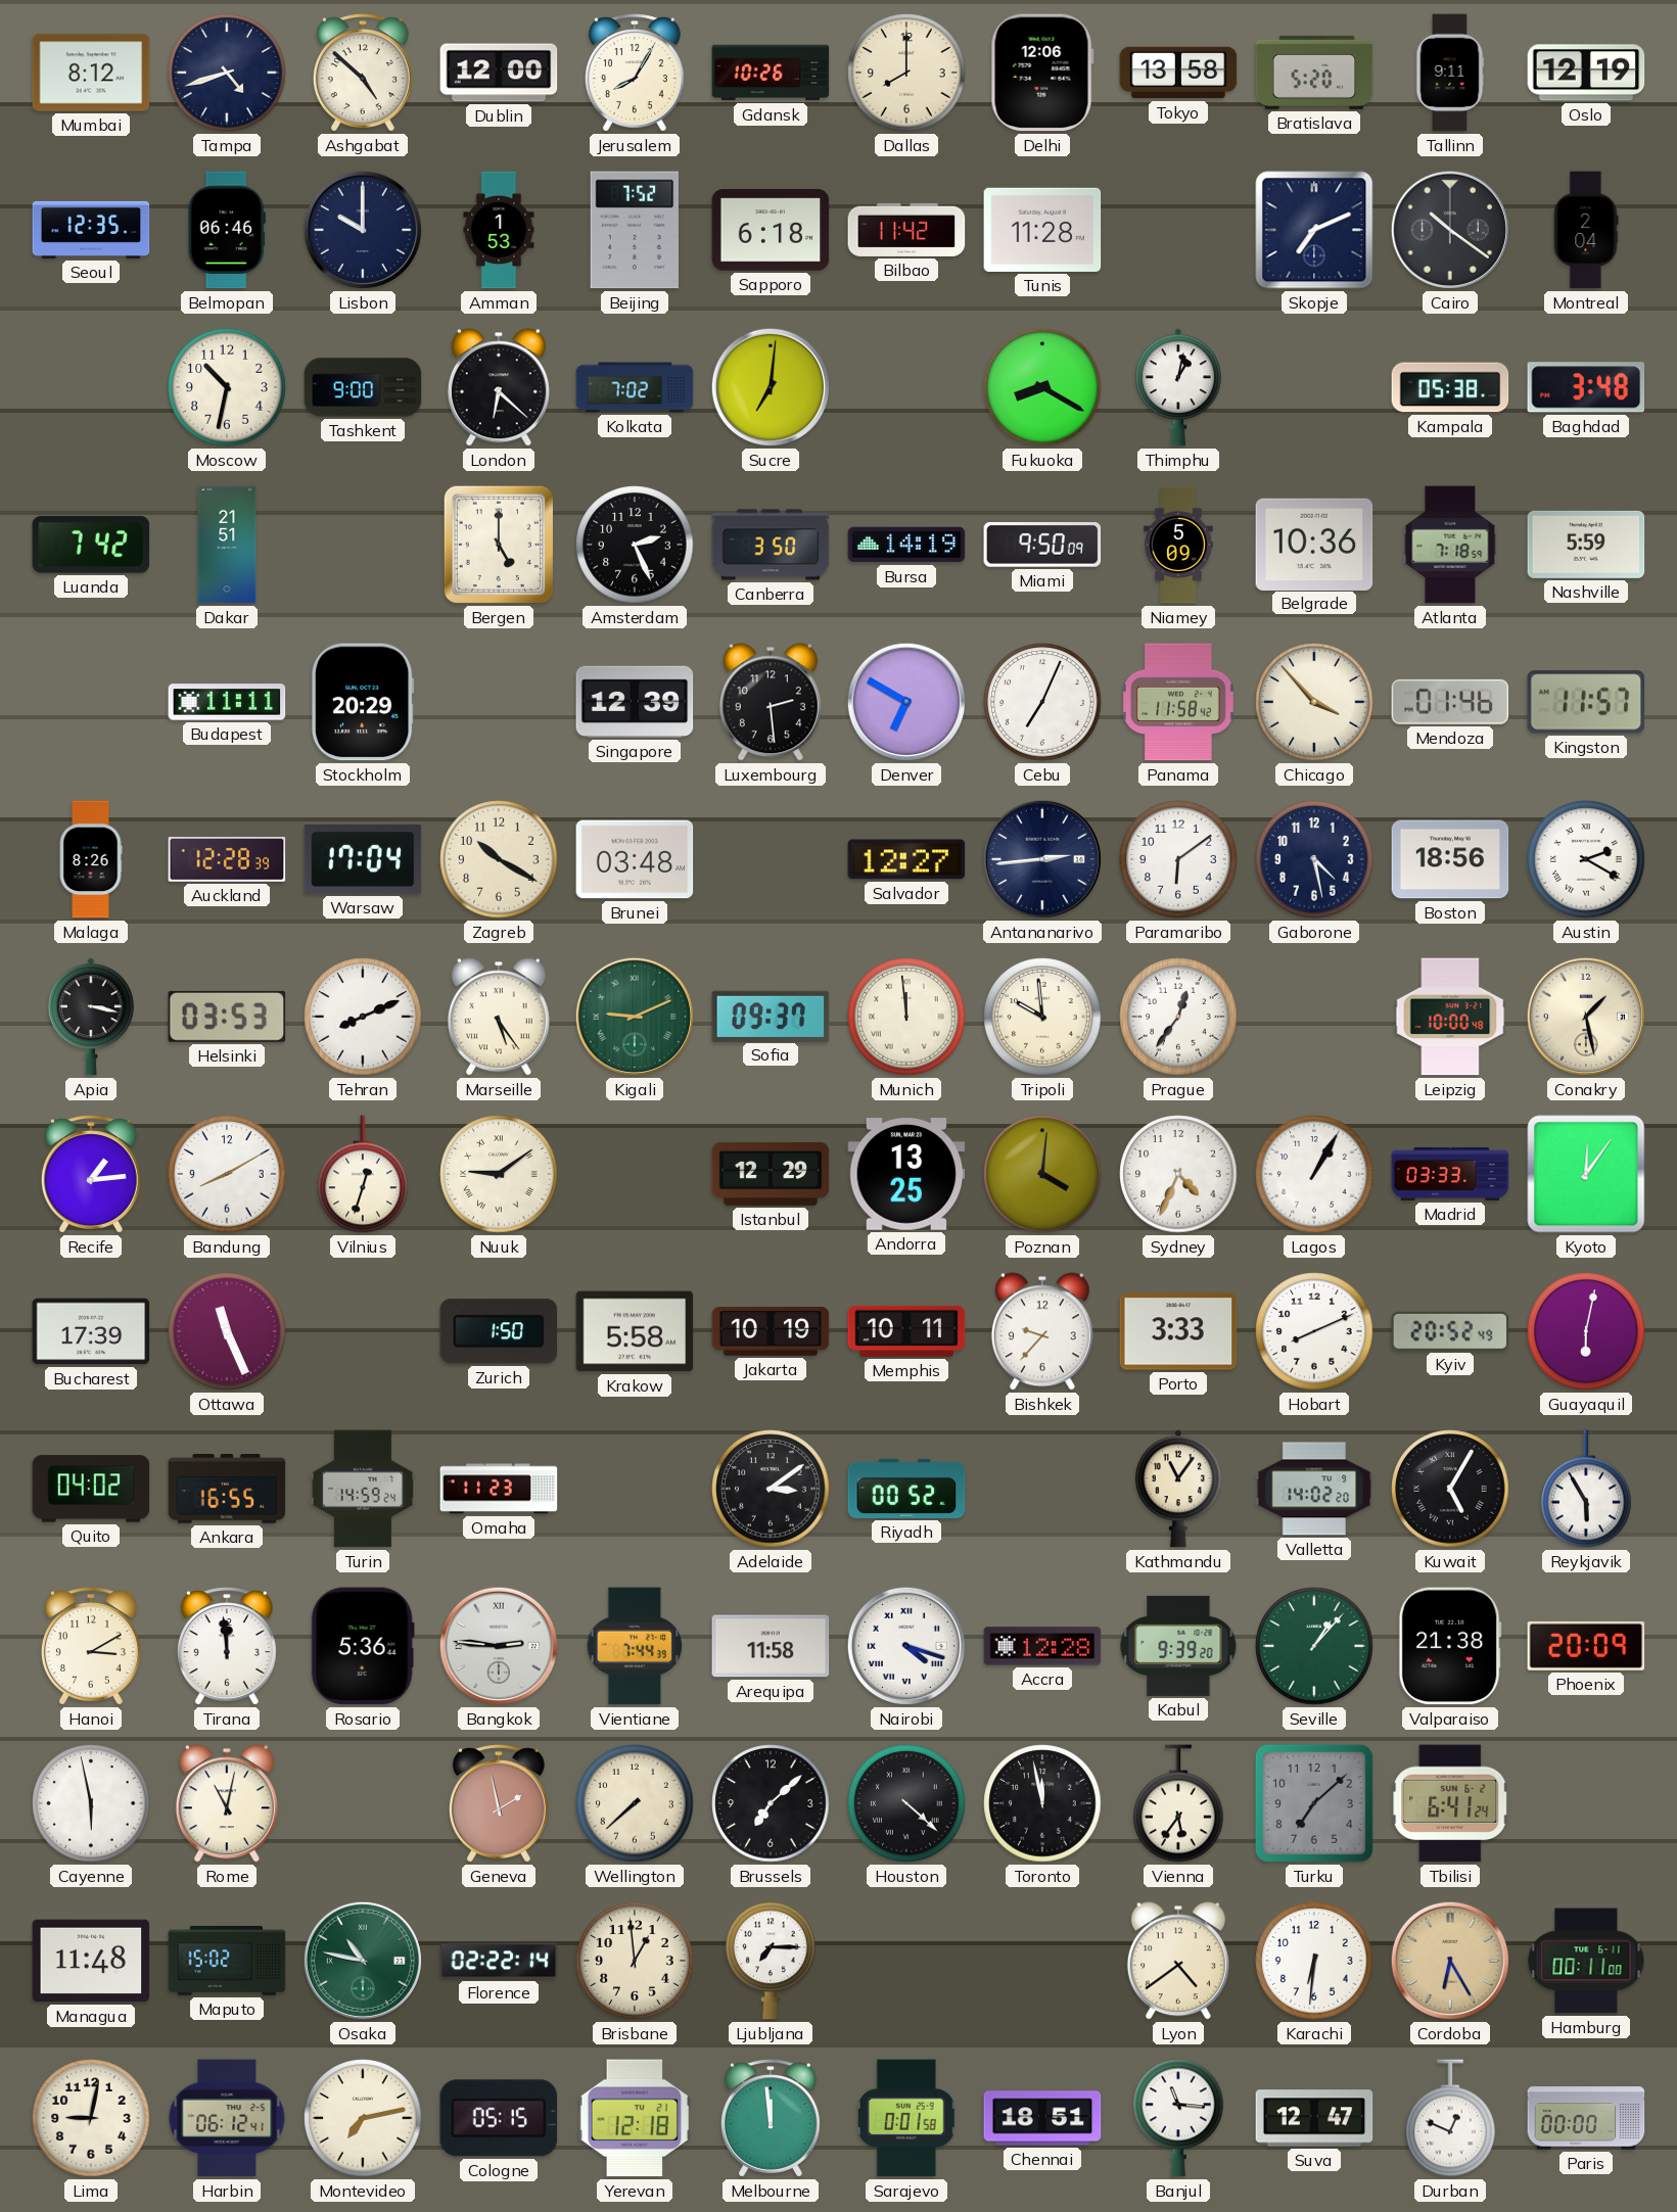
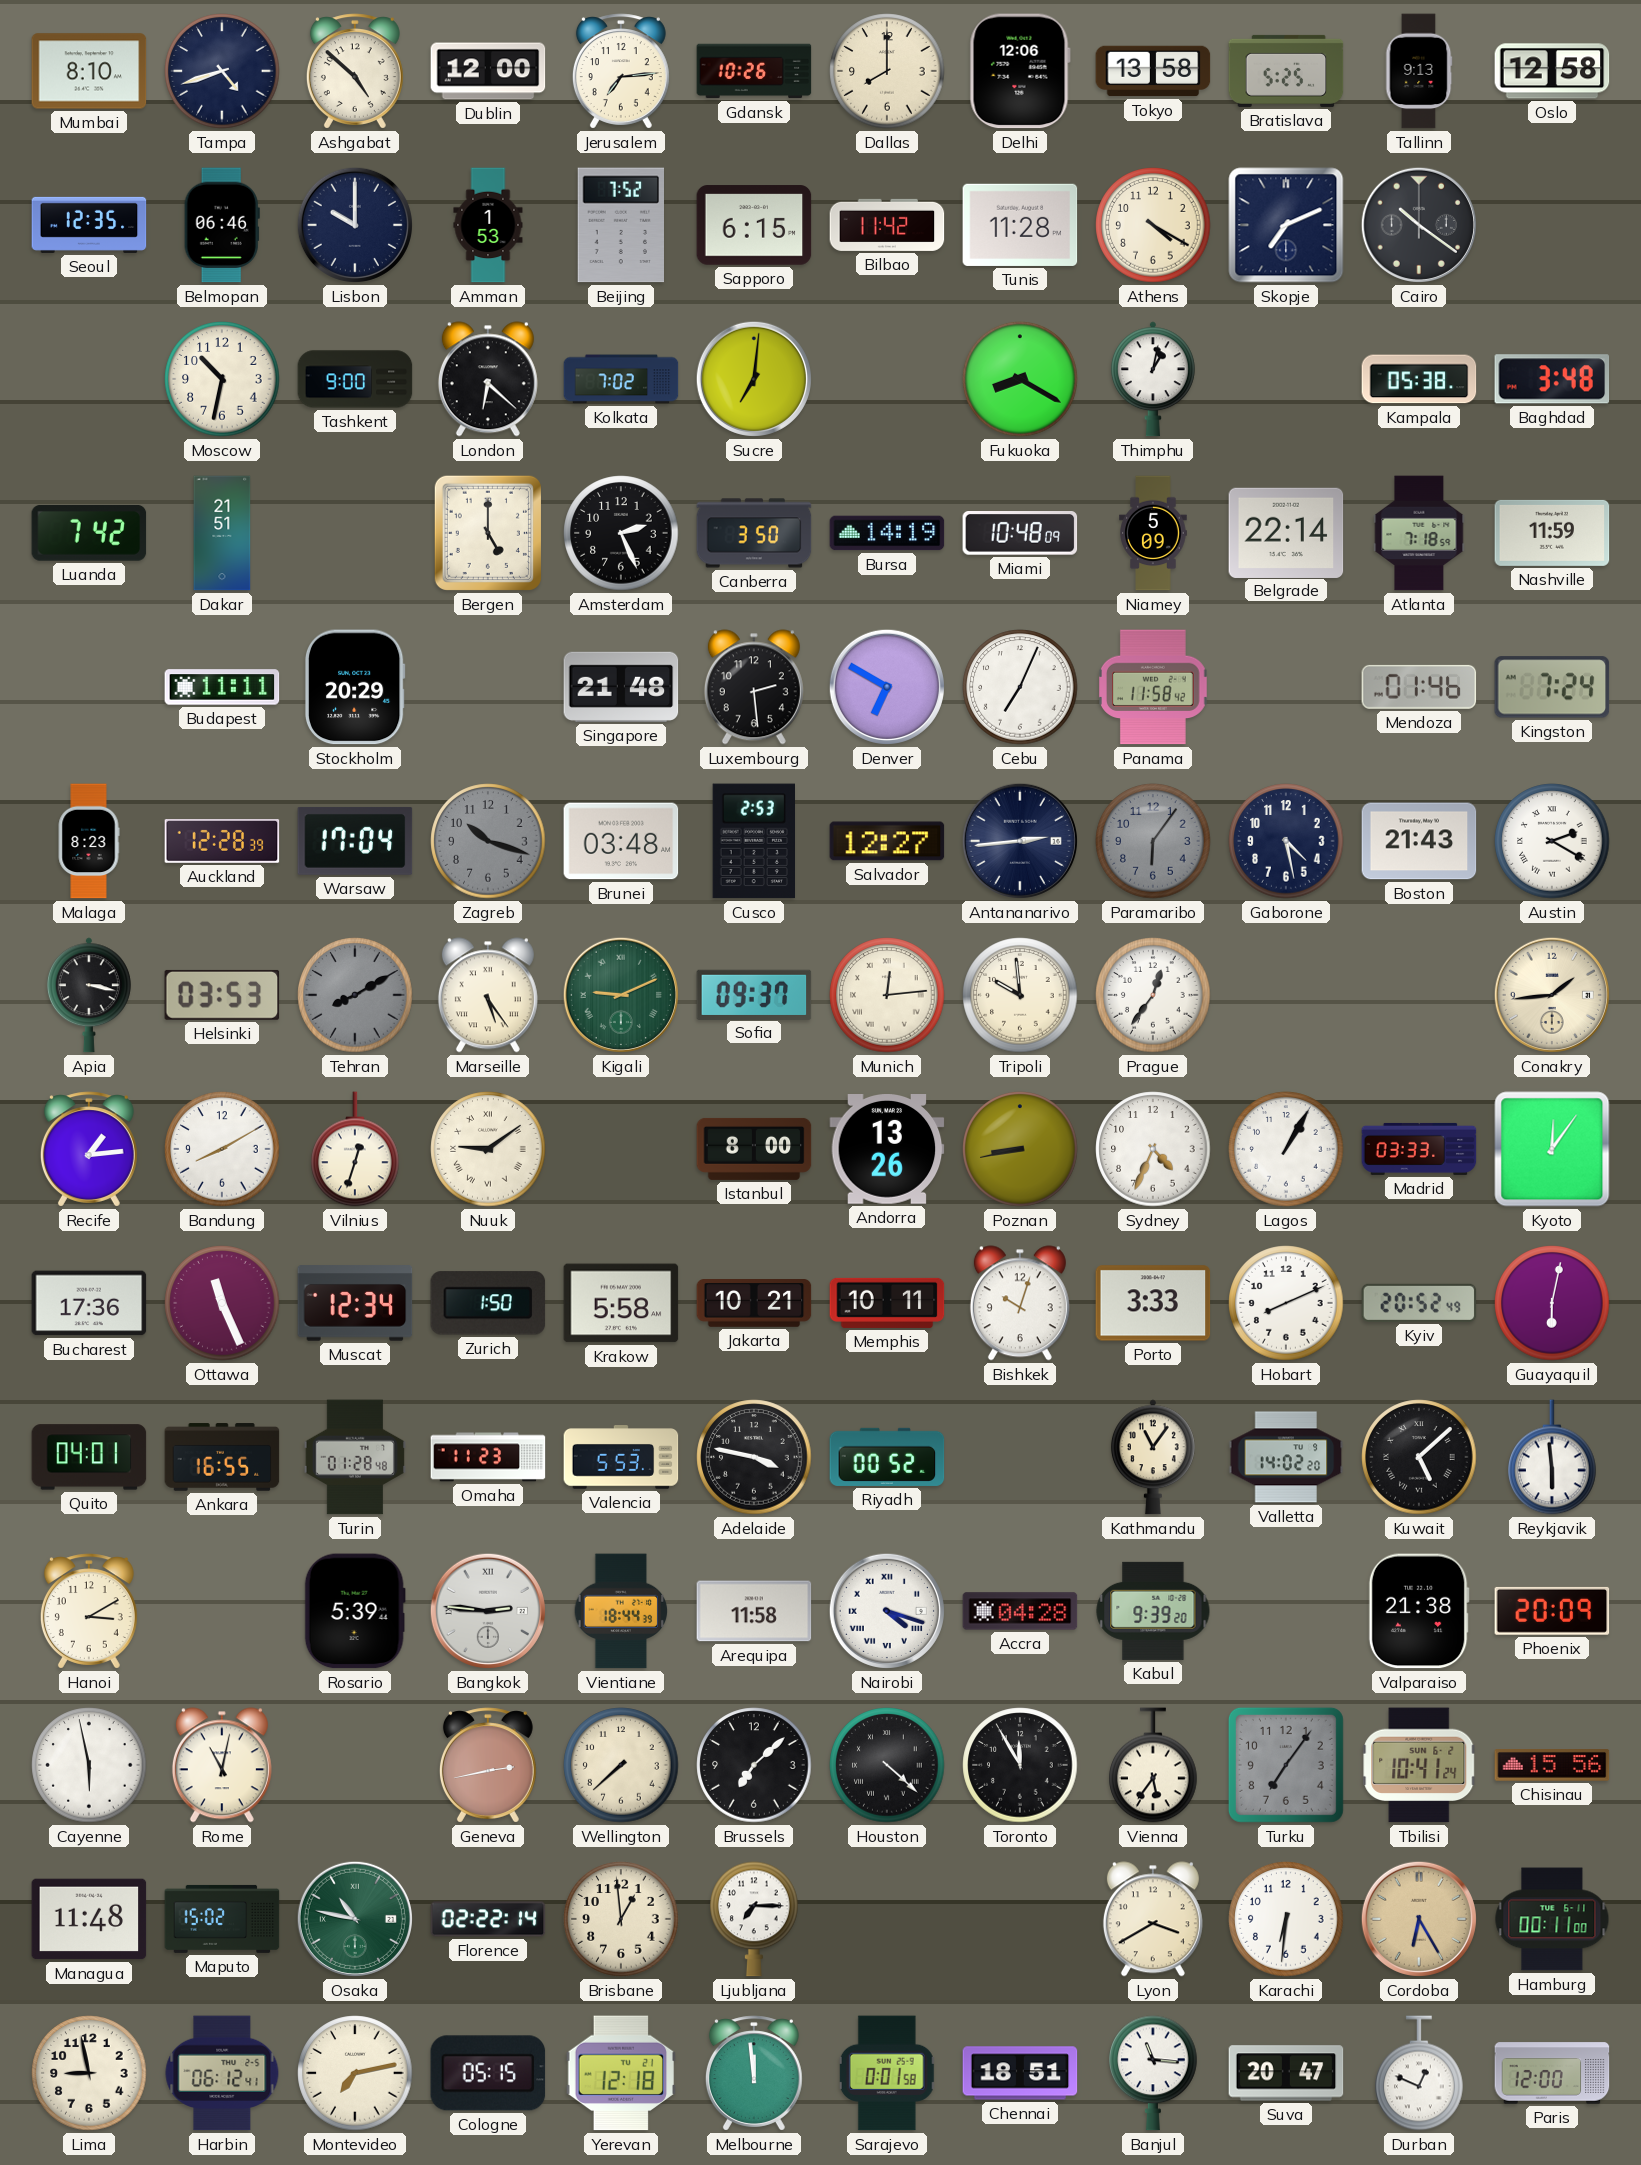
Mumbai: 8:12 -> 8:10
Jerusalem: 8:05 -> 7:14
Bratislava: 5:20 -> 5:25
Tallinn: 9:11 -> 9:13
Oslo: 12:19 -> 12:58
Sapporo: 6:18 -> 6:15
Athens: none -> 4:20
Montreal: 2:04 -> none
Miami: 9:50 -> 10:48
Belgrade: 10:36 -> 22:14
Nashville: 5:59 -> 11:59
Singapore: 12:39 -> 21:48
Chicago: 3:53 -> none
Kingston: 11:57 -> 7:24
Malaga: 8:26 -> 8:23
Zagreb: 10:20 -> 10:18
Zagreb dial: cream -> grey
Cusco: none -> 2:53
Paramaribo: 6:09 -> 6:06
Paramaribo dial: white -> grey
Boston: 18:56 -> 21:43
Tehran: 8:11 -> 8:10
Tehran dial: white -> grey
Munich: 11:59 -> 12:14
Leipzig: 10:00 -> none
Conakry: 1:28 -> 1:44
Istanbul: 12:29 -> 8:00
Andorra: 13:25 -> 13:26
Poznan: 4:01 -> 8:43
Bucharest: 17:39 -> 17:36
Muscat: none -> 12:34
Jakarta: 10:19 -> 10:21
Bishkek: 9:37 -> 10:03
Quito: 04:02 -> 04:01
Turin: 14:59 -> 01:28
Valencia: none -> 5:53
Adelaide: 3:09 -> 3:47
Kuwait: 5:05 -> 5:08
Reykjavik: 5:55 -> 5:59
Tirana: 11:59 -> none
Rosario: 5:36 -> 5:39
Vientiane: 7:44 -> 18:44
Accra: 12:28 -> 04:28
Seville: 1:07 -> none
Geneva: 1:58 -> 2:43
Toronto: 11:58 -> 11:55
Turku: 7:08 -> 7:06
Tbilisi: 6:41 -> 10:41
Chisinau: none -> 15:56
Lyon: 4:39 -> 3:40
Lima: 9:02 -> 8:58
Suva: 12:47 -> 20:47
Paris: 00:00 -> 12:00
